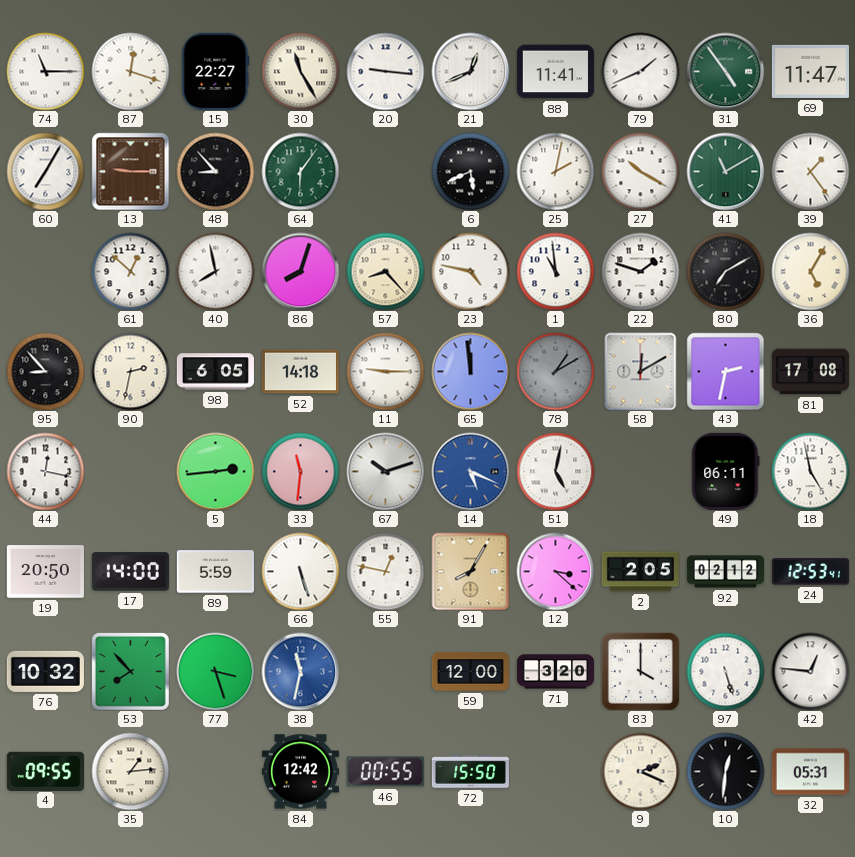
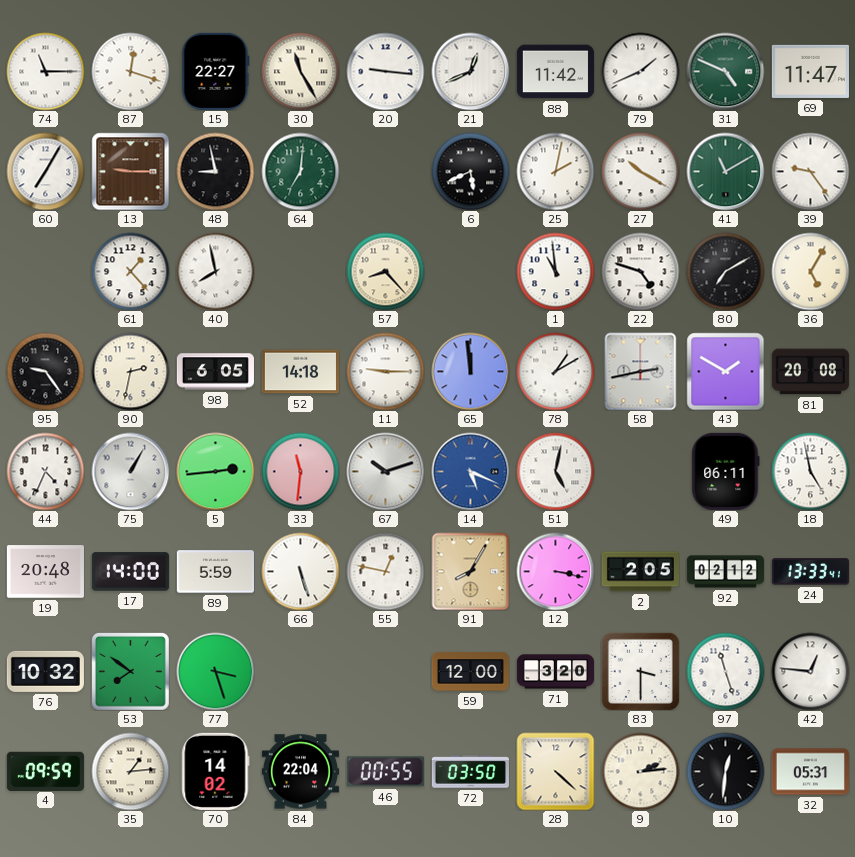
88: 11:41 -> 11:42
31: 4:54 -> 4:49
48: 8:53 -> 8:58
64: 6:06 -> 7:01
39: 1:24 -> 9:24
61: 12:52 -> 1:23
86: 8:03 -> none
23: 4:47 -> none
22: 1:48 -> 4:48
95: 8:53 -> 9:24
78 dial: grey -> white
58: 12:10 -> 2:43
43: 2:32 -> 1:50
81: 17:08 -> 20:08
44: 12:17 -> 4:34
75: none -> 1:05
19: 20:50 -> 20:48
12: 3:22 -> 3:17
24: 12:53 -> 13:33
53: 7:53 -> 7:51
38: 11:32 -> none
83: 4:00 -> 3:30
97: 5:27 -> 11:27
4: 09:55 -> 09:59
70: none -> 14:02
84: 12:42 -> 22:04
72: 15:50 -> 03:50
28: none -> 4:22
9: 2:19 -> 2:14
